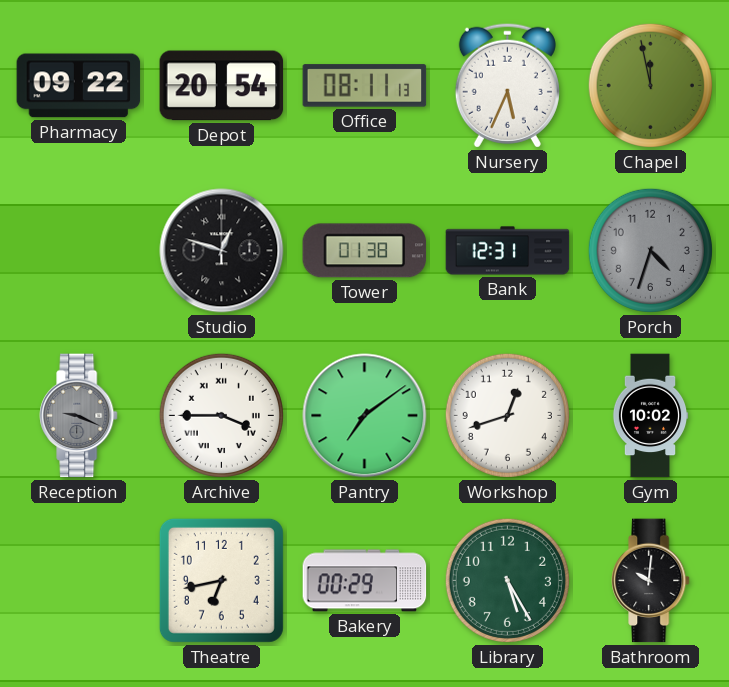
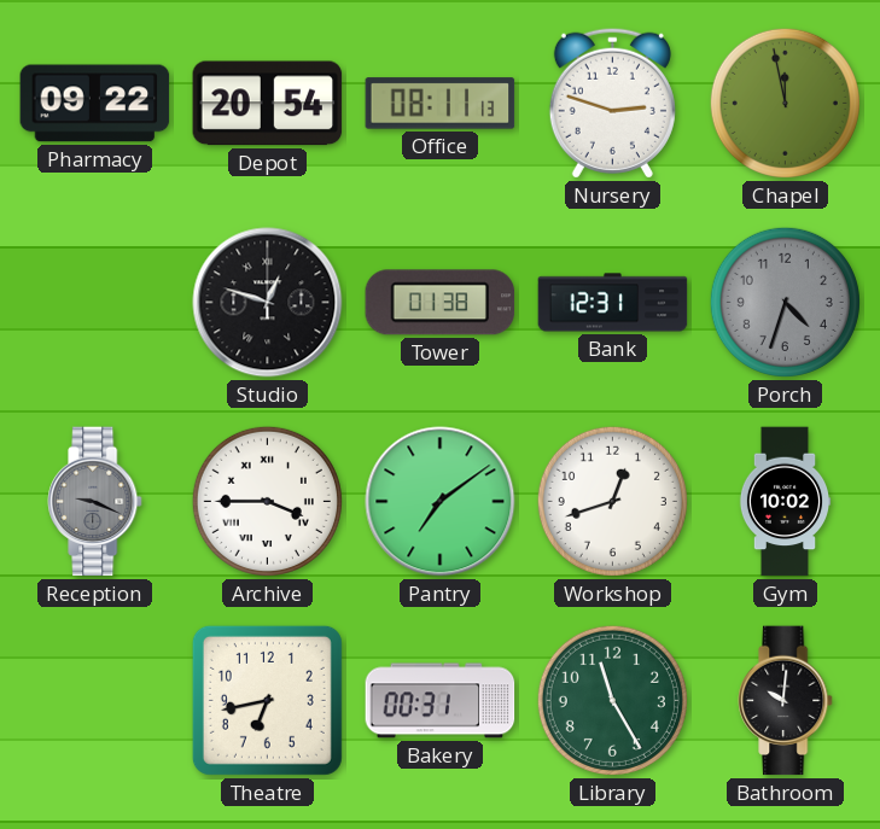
Nursery: 5:34 -> 2:48
Bakery: 00:29 -> 00:31
Library: 5:25 -> 11:25
